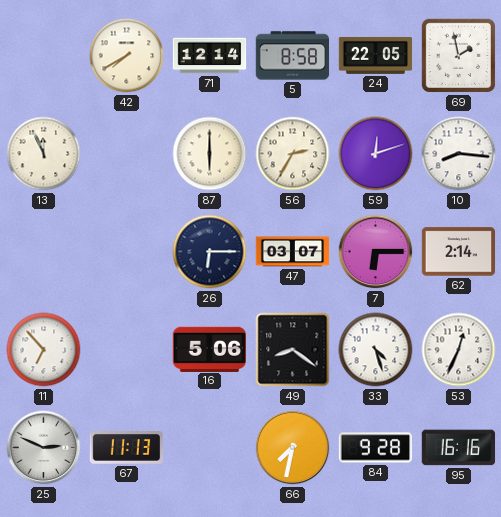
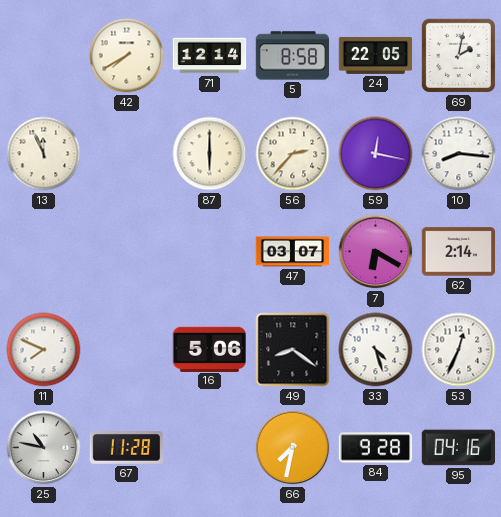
69: 1:58 -> 2:02
56: 2:35 -> 2:37
59: 12:12 -> 12:17
26: 6:15 -> none
7: 6:15 -> 6:20
11: 6:53 -> 7:49
25: 2:49 -> 10:47
67: 11:13 -> 11:28
95: 16:16 -> 04:16
